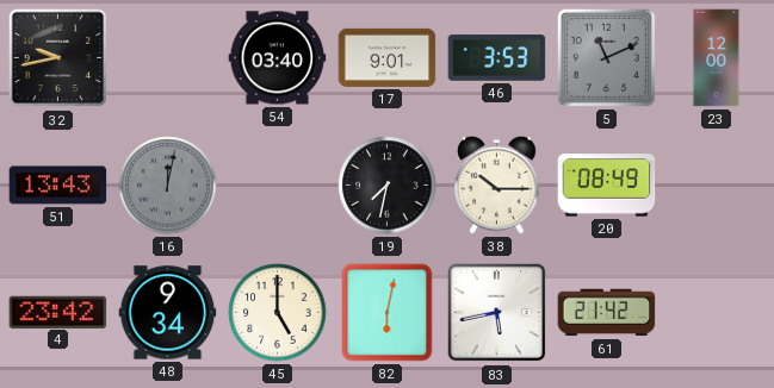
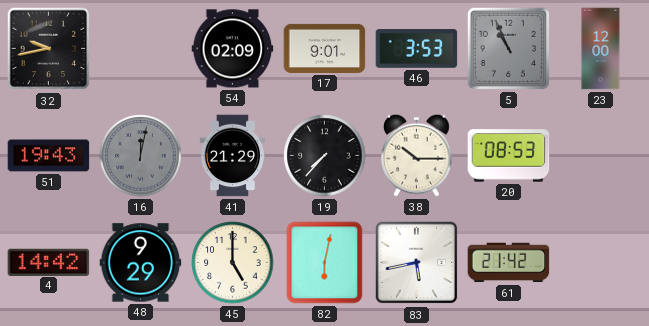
54: 03:40 -> 02:09
5: 11:11 -> 10:56
51: 13:43 -> 19:43
41: none -> 21:29
19: 7:32 -> 7:37
20: 08:49 -> 08:53
4: 23:42 -> 14:42
48: 9:34 -> 9:29
